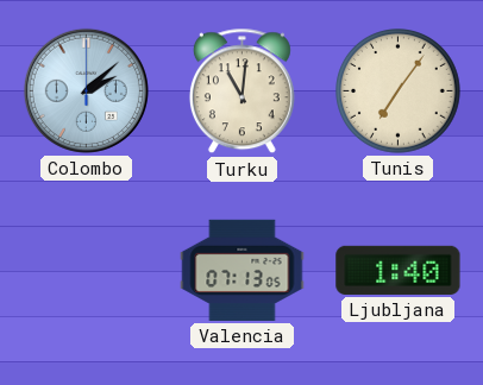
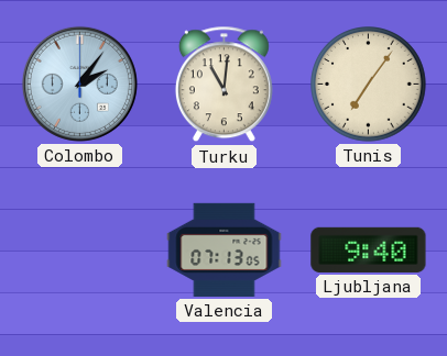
Colombo: 2:08 -> 2:06
Ljubljana: 1:40 -> 9:40
